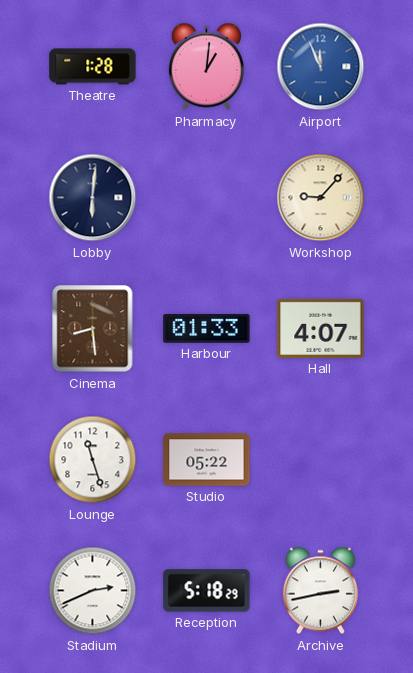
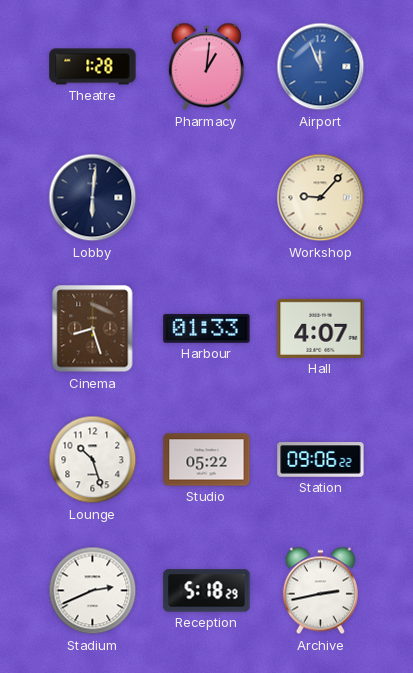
Cinema: 8:29 -> 8:27
Lounge: 11:27 -> 10:27
Station: none -> 09:06
